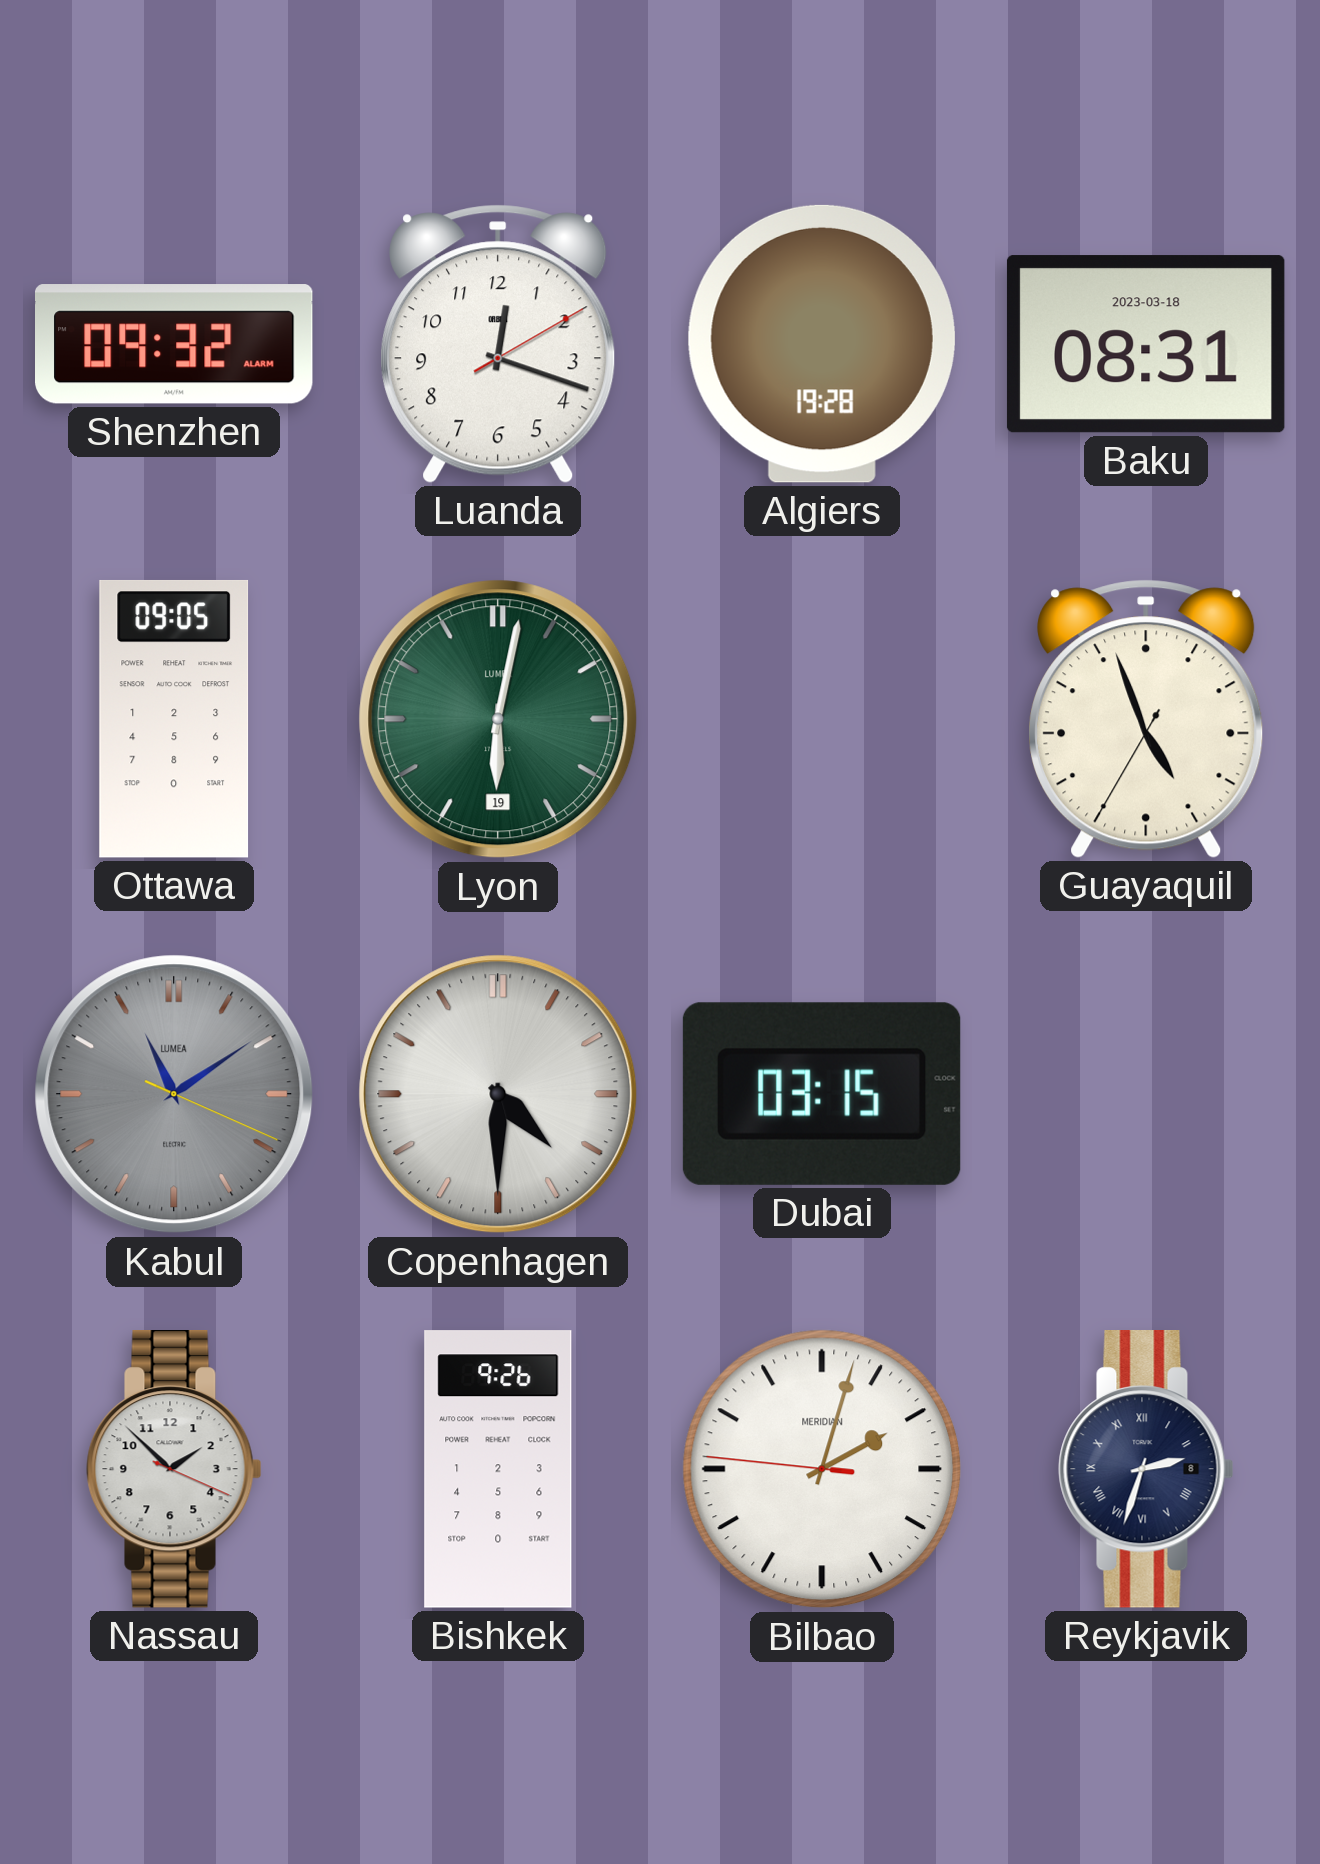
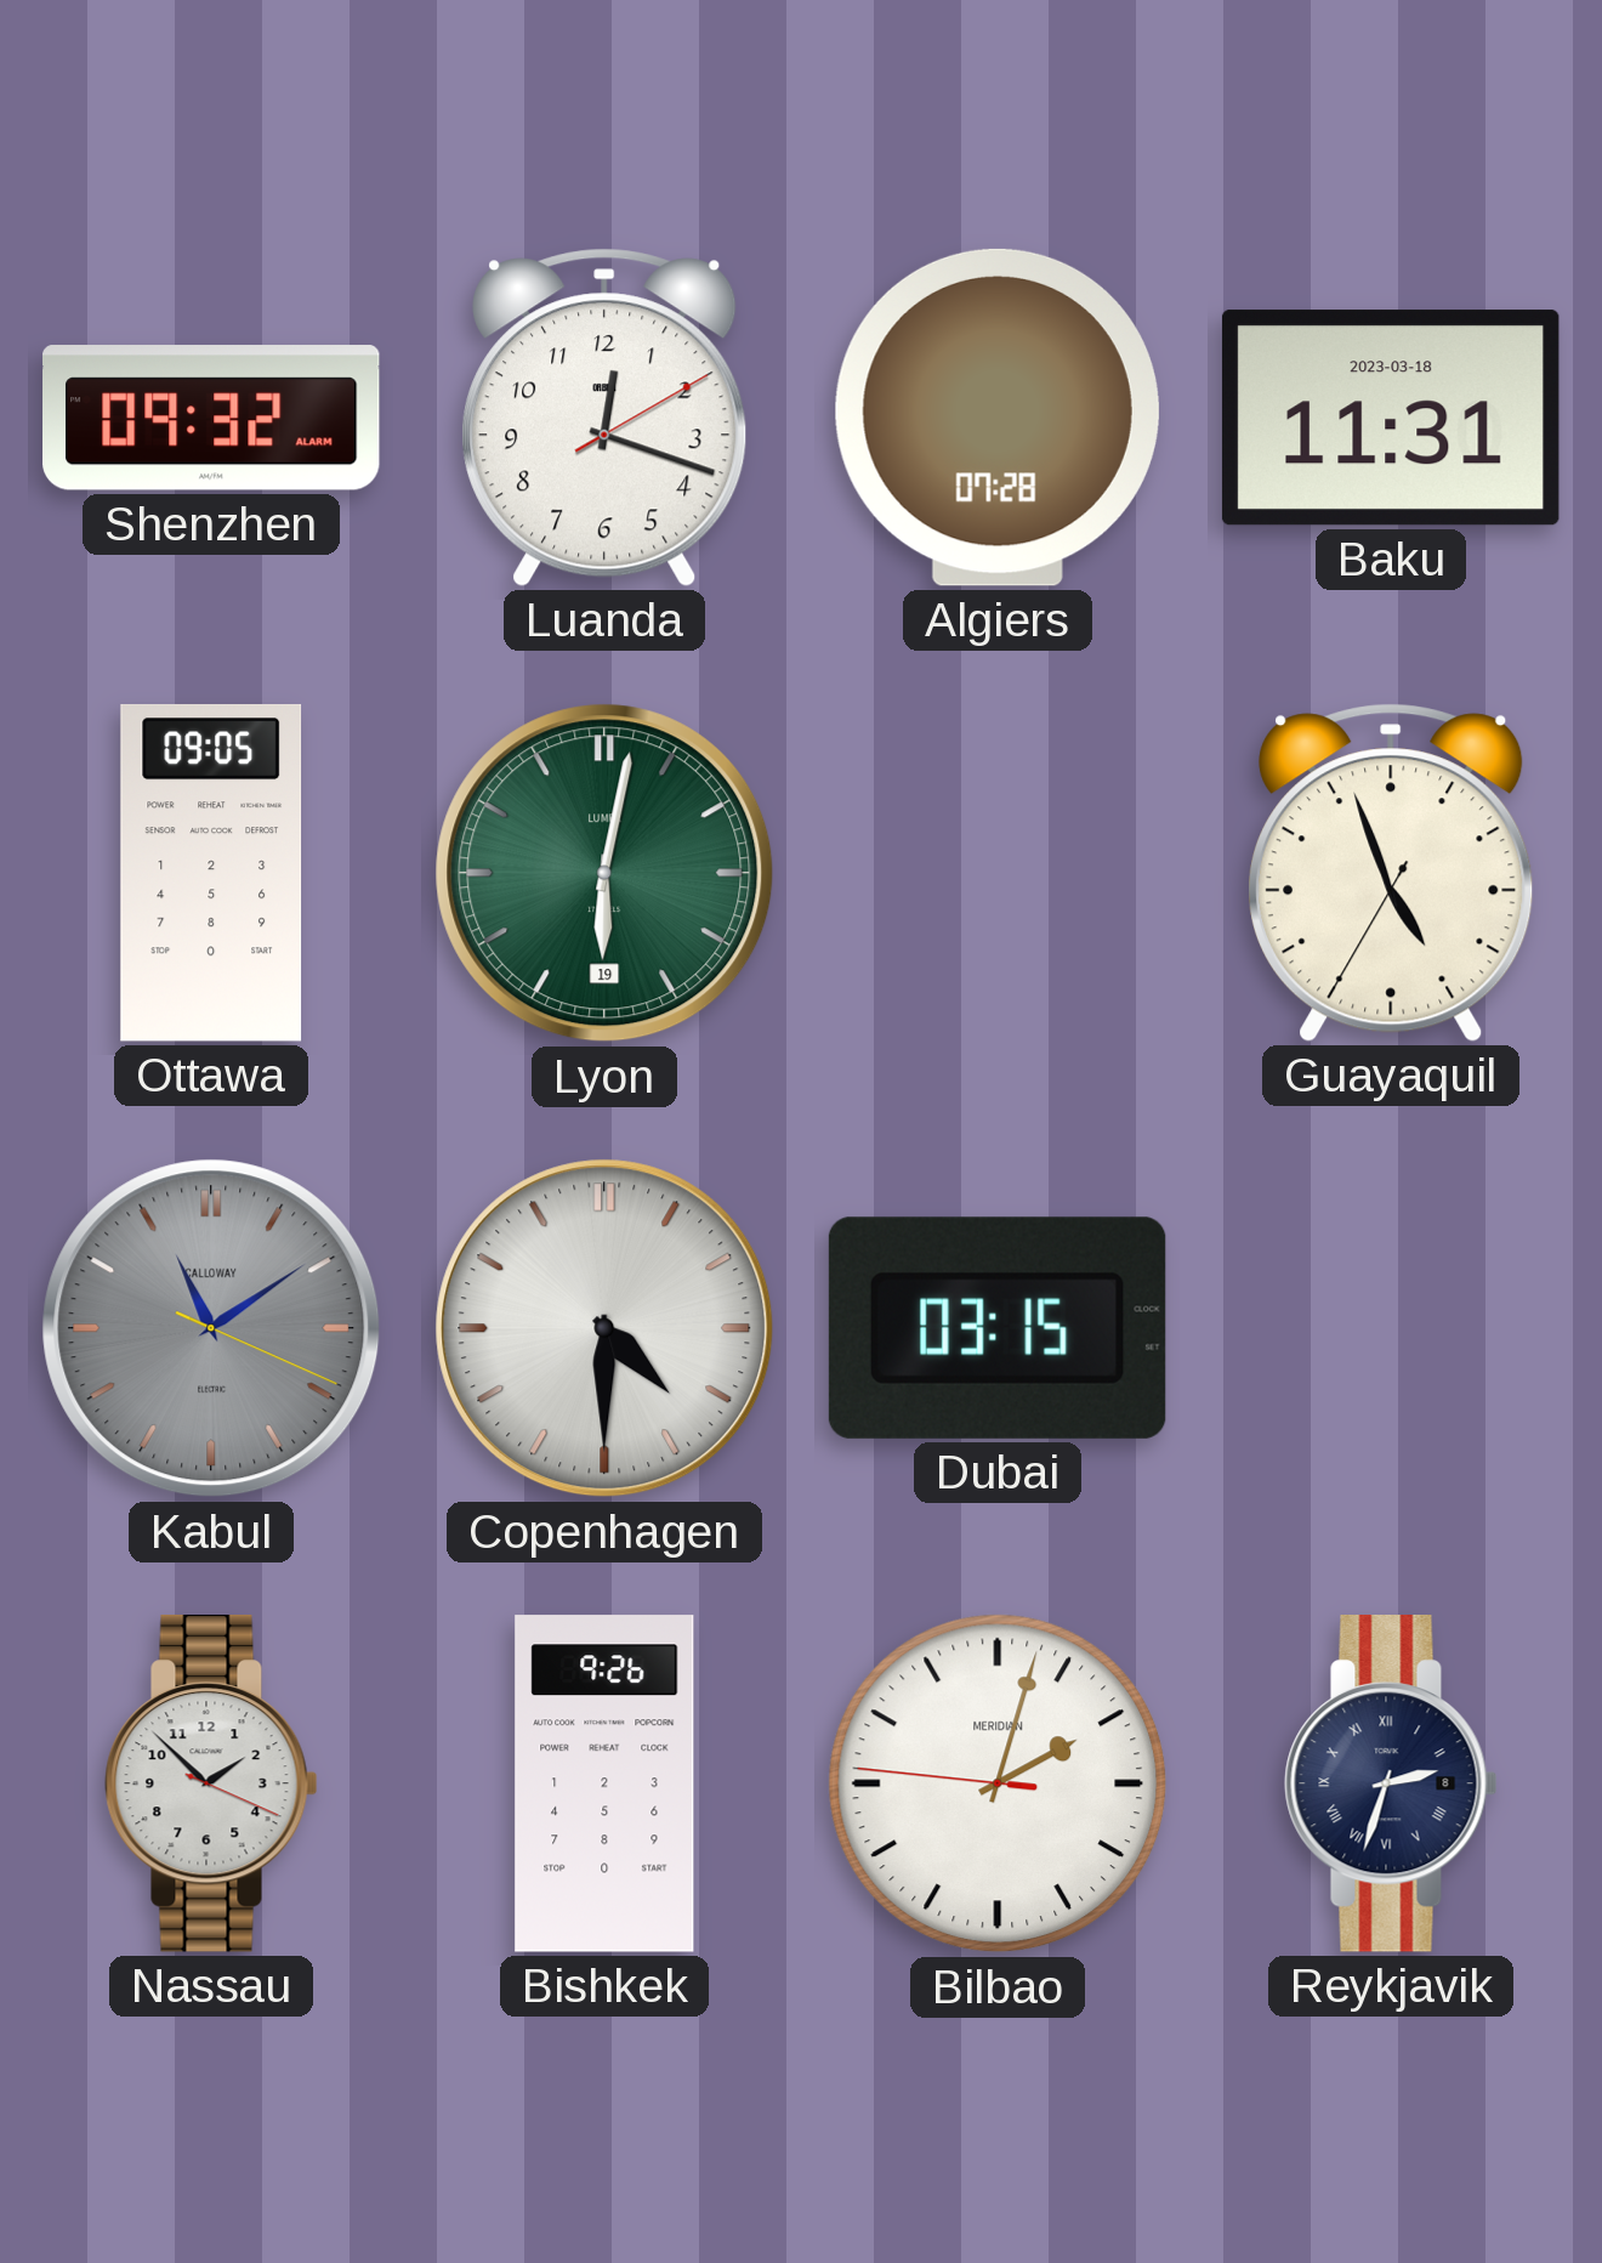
Algiers: 19:28 -> 07:28
Baku: 08:31 -> 11:31
Kabul brand: LUMEA -> CALLOWAY
